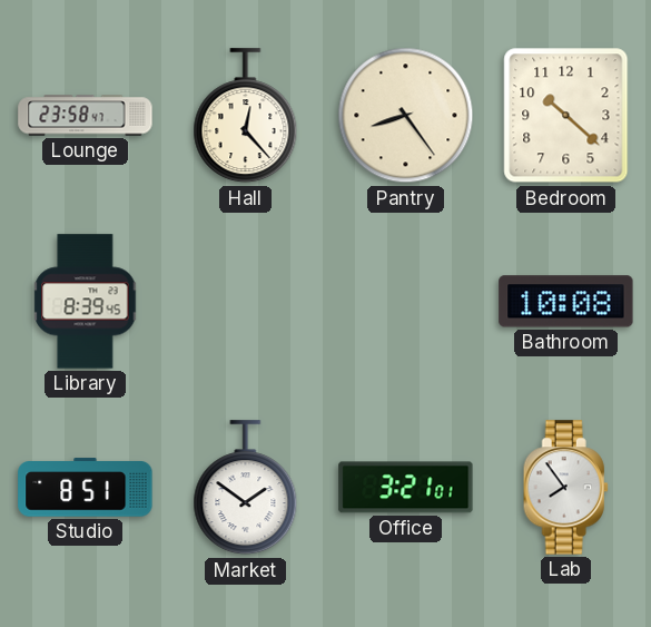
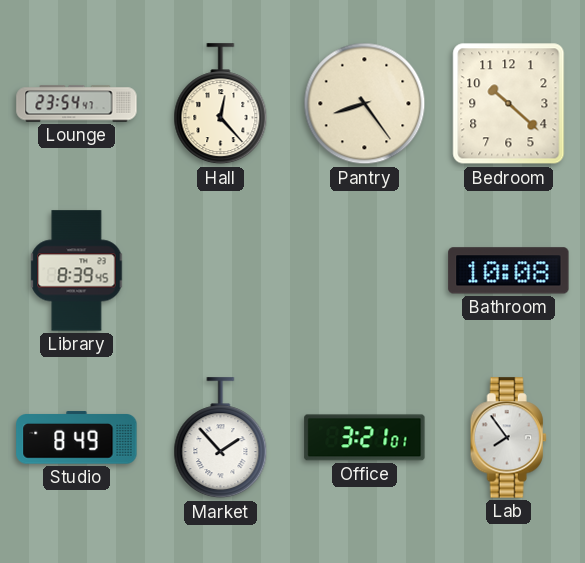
Lounge: 23:58 -> 23:54
Studio: 8:51 -> 8:49
Market: 1:51 -> 1:53
